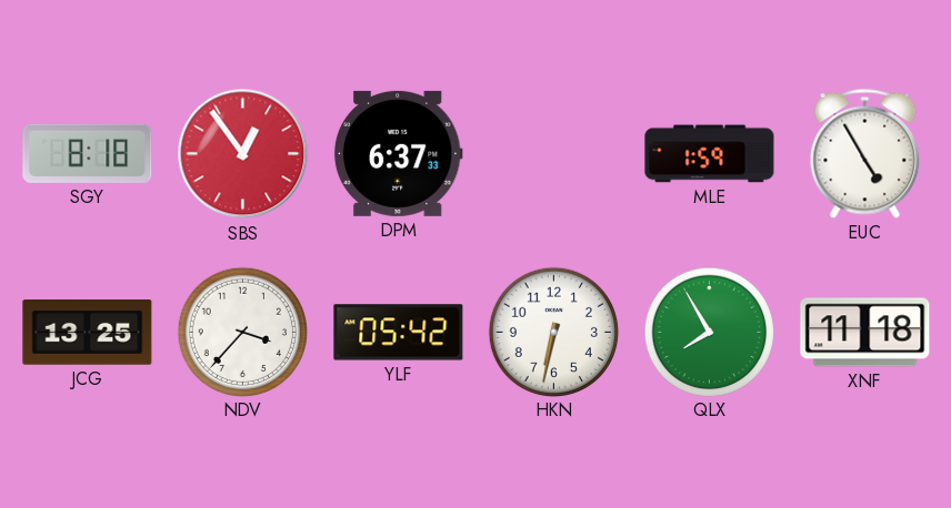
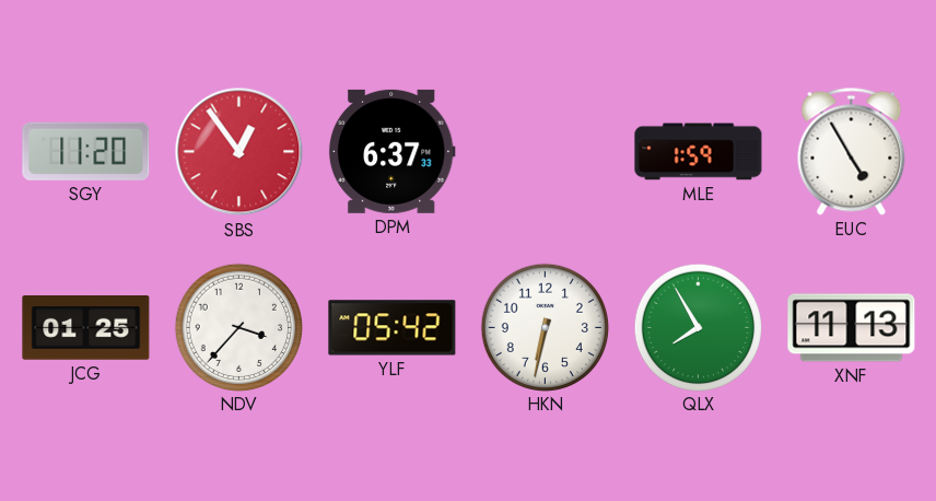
SGY: 8:18 -> 11:20
JCG: 13:25 -> 01:25
XNF: 11:18 -> 11:13
